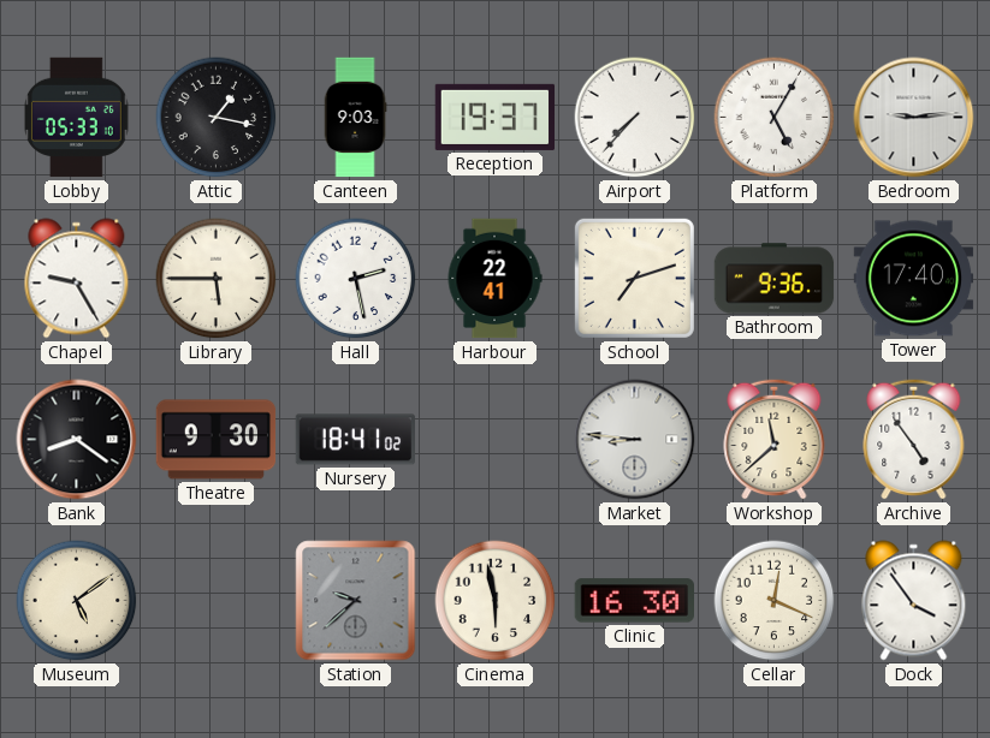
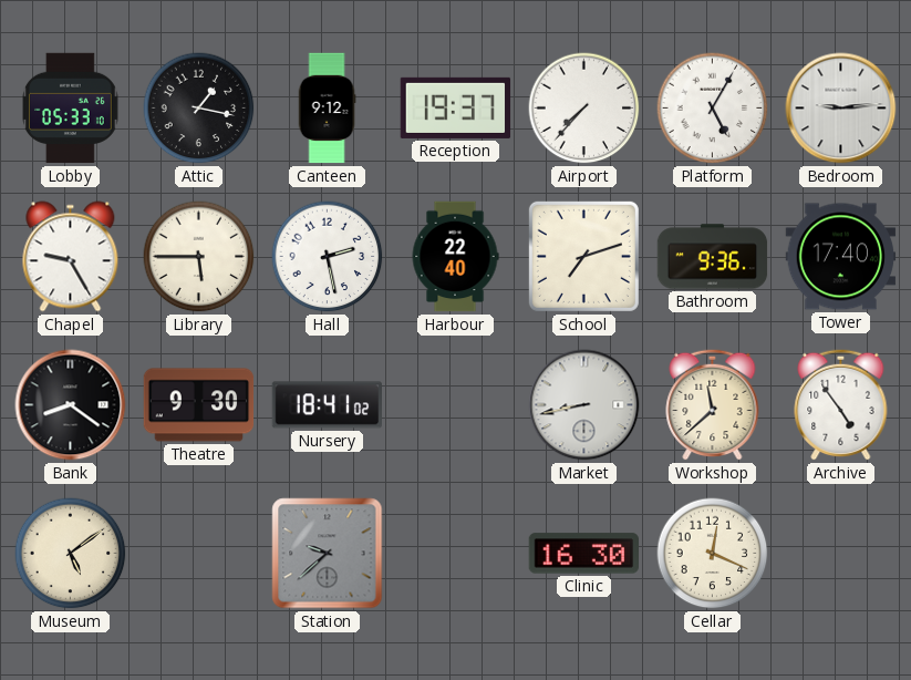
Canteen: 9:03 -> 9:12
Harbour: 22:41 -> 22:40
Market: 8:46 -> 8:43
Cinema: 5:58 -> none
Dock: 3:54 -> none
